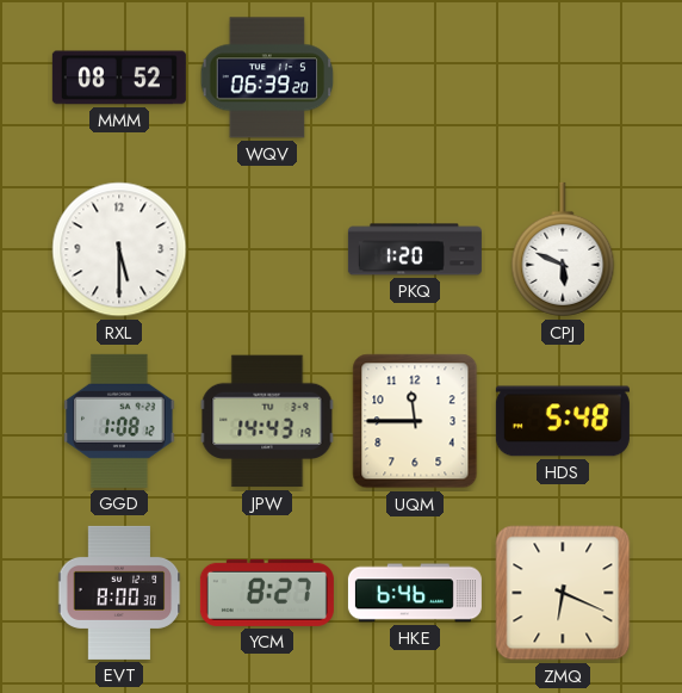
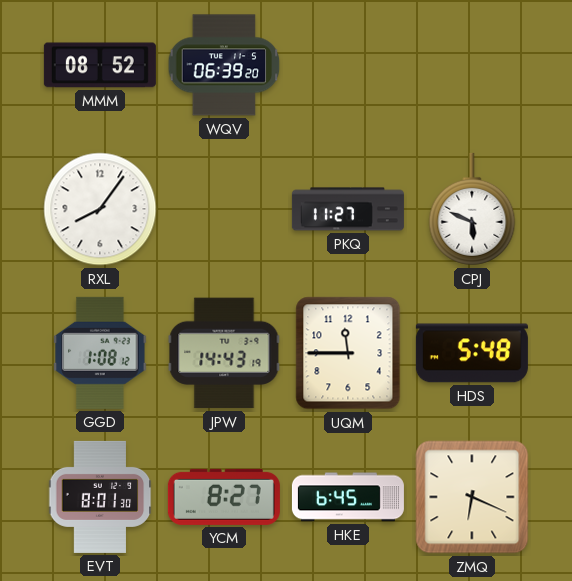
RXL: 5:30 -> 8:06
PKQ: 1:20 -> 11:27
EVT: 8:00 -> 8:01
HKE: 6:46 -> 6:45
